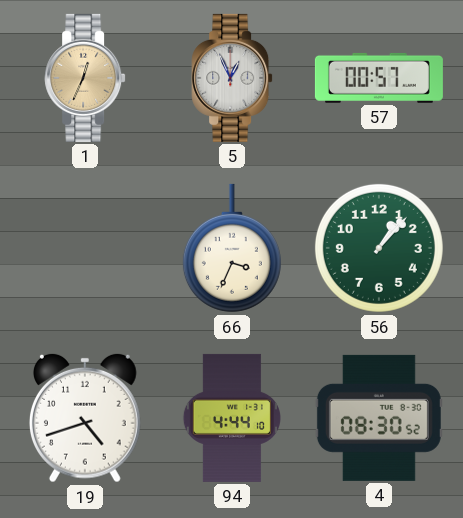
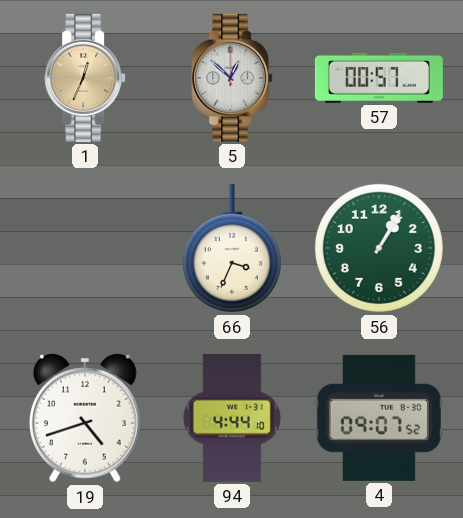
5: 12:56 -> 12:52
56: 1:07 -> 1:05
4: 08:30 -> 09:07
